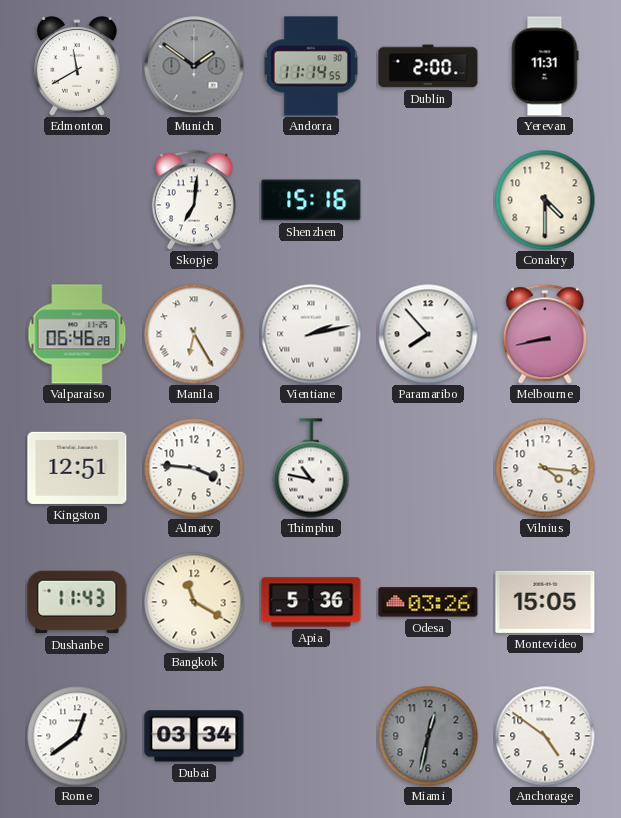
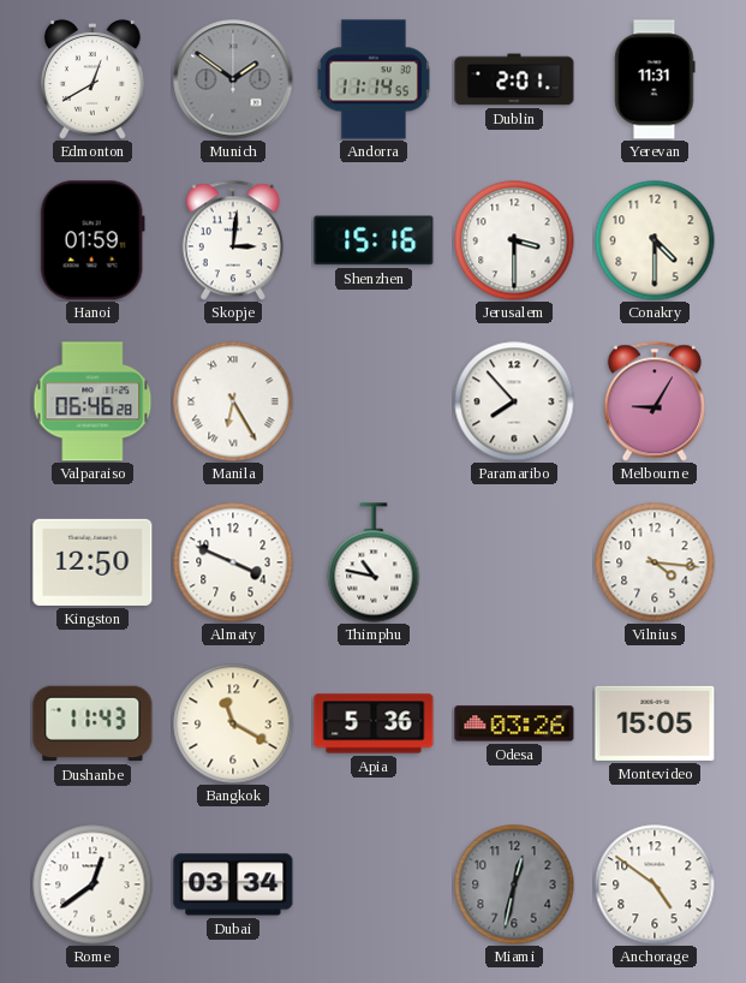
Edmonton: 11:40 -> 12:40
Dublin: 2:00 -> 2:01
Hanoi: none -> 01:59
Skopje: 7:01 -> 3:01
Jerusalem: none -> 3:30
Vientiane: 2:13 -> none
Melbourne: 8:43 -> 9:05
Kingston: 12:51 -> 12:50
Almaty: 3:46 -> 3:49
